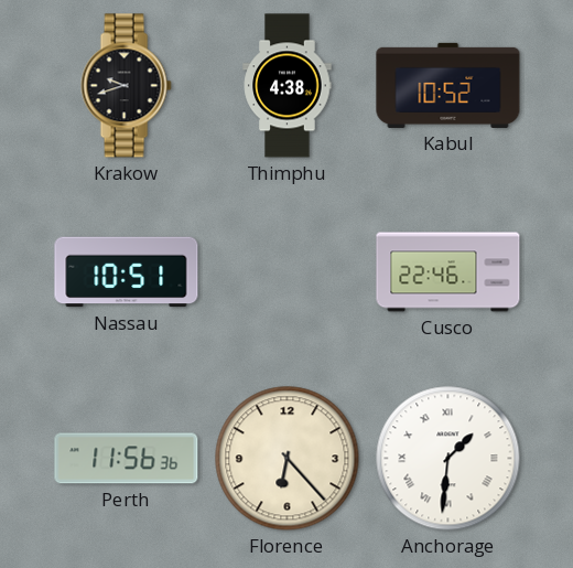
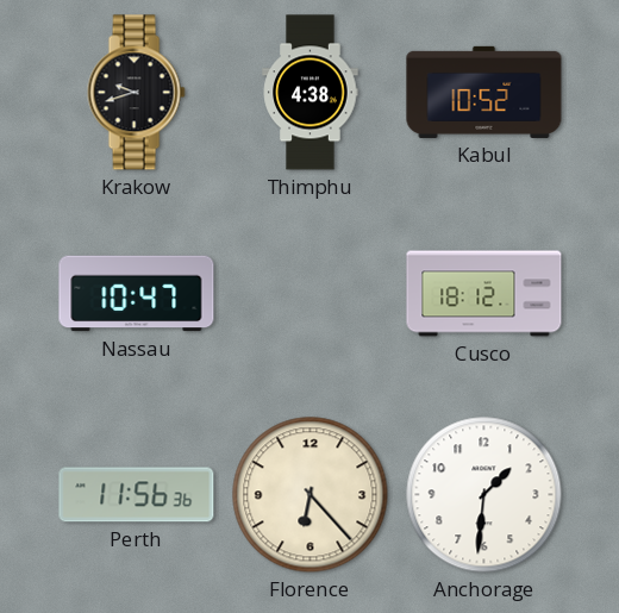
Nassau: 10:51 -> 10:47
Cusco: 22:46 -> 18:12
Anchorage numerals: Roman -> Arabic
